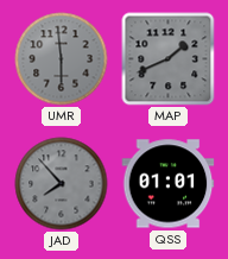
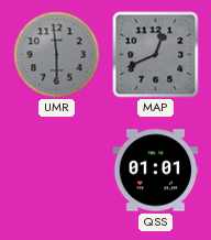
MAP: 1:41 -> 12:41
JAD: 7:53 -> none
